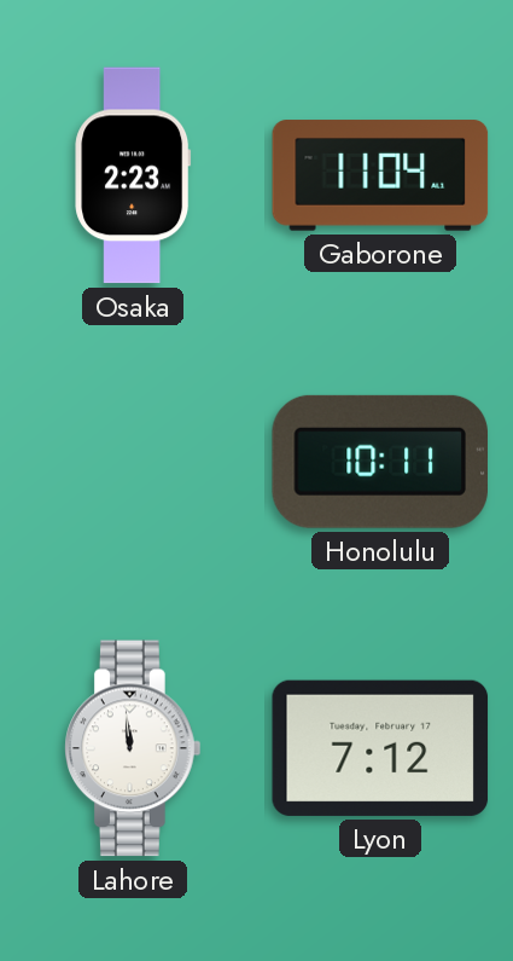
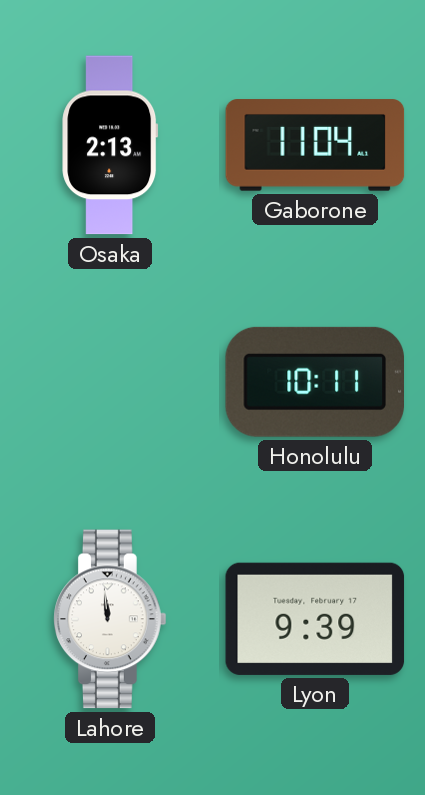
Osaka: 2:23 -> 2:13
Lyon: 7:12 -> 9:39
